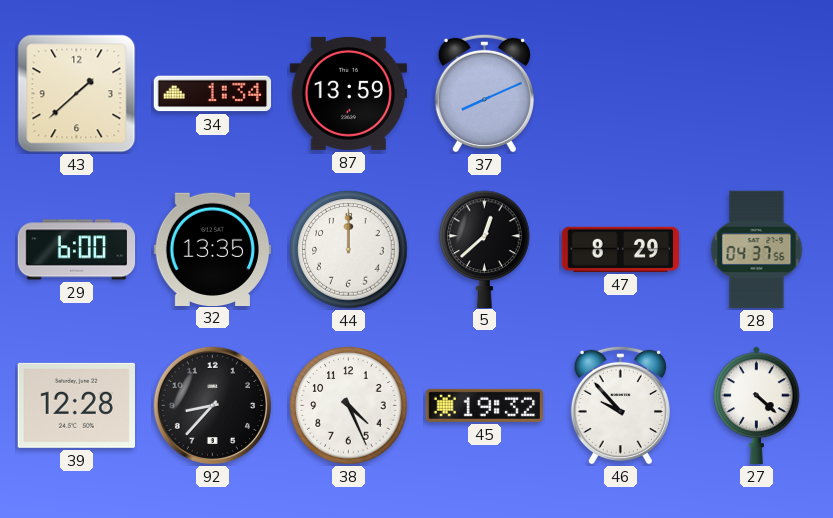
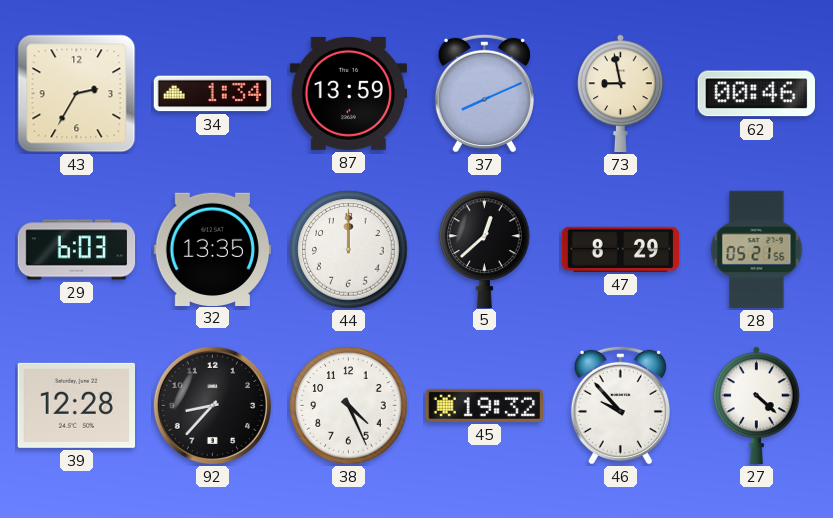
43: 1:38 -> 2:35
73: none -> 8:58
62: none -> 00:46
29: 6:00 -> 6:03
28: 04:37 -> 05:21
